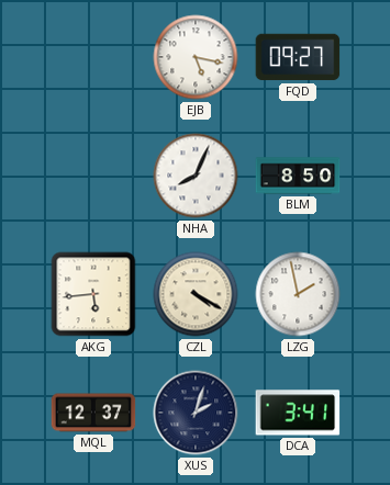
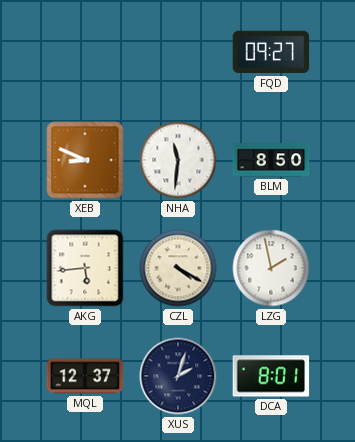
EJB: 5:17 -> none
XEB: none -> 8:49
NHA: 8:04 -> 11:31
DCA: 3:41 -> 8:01
